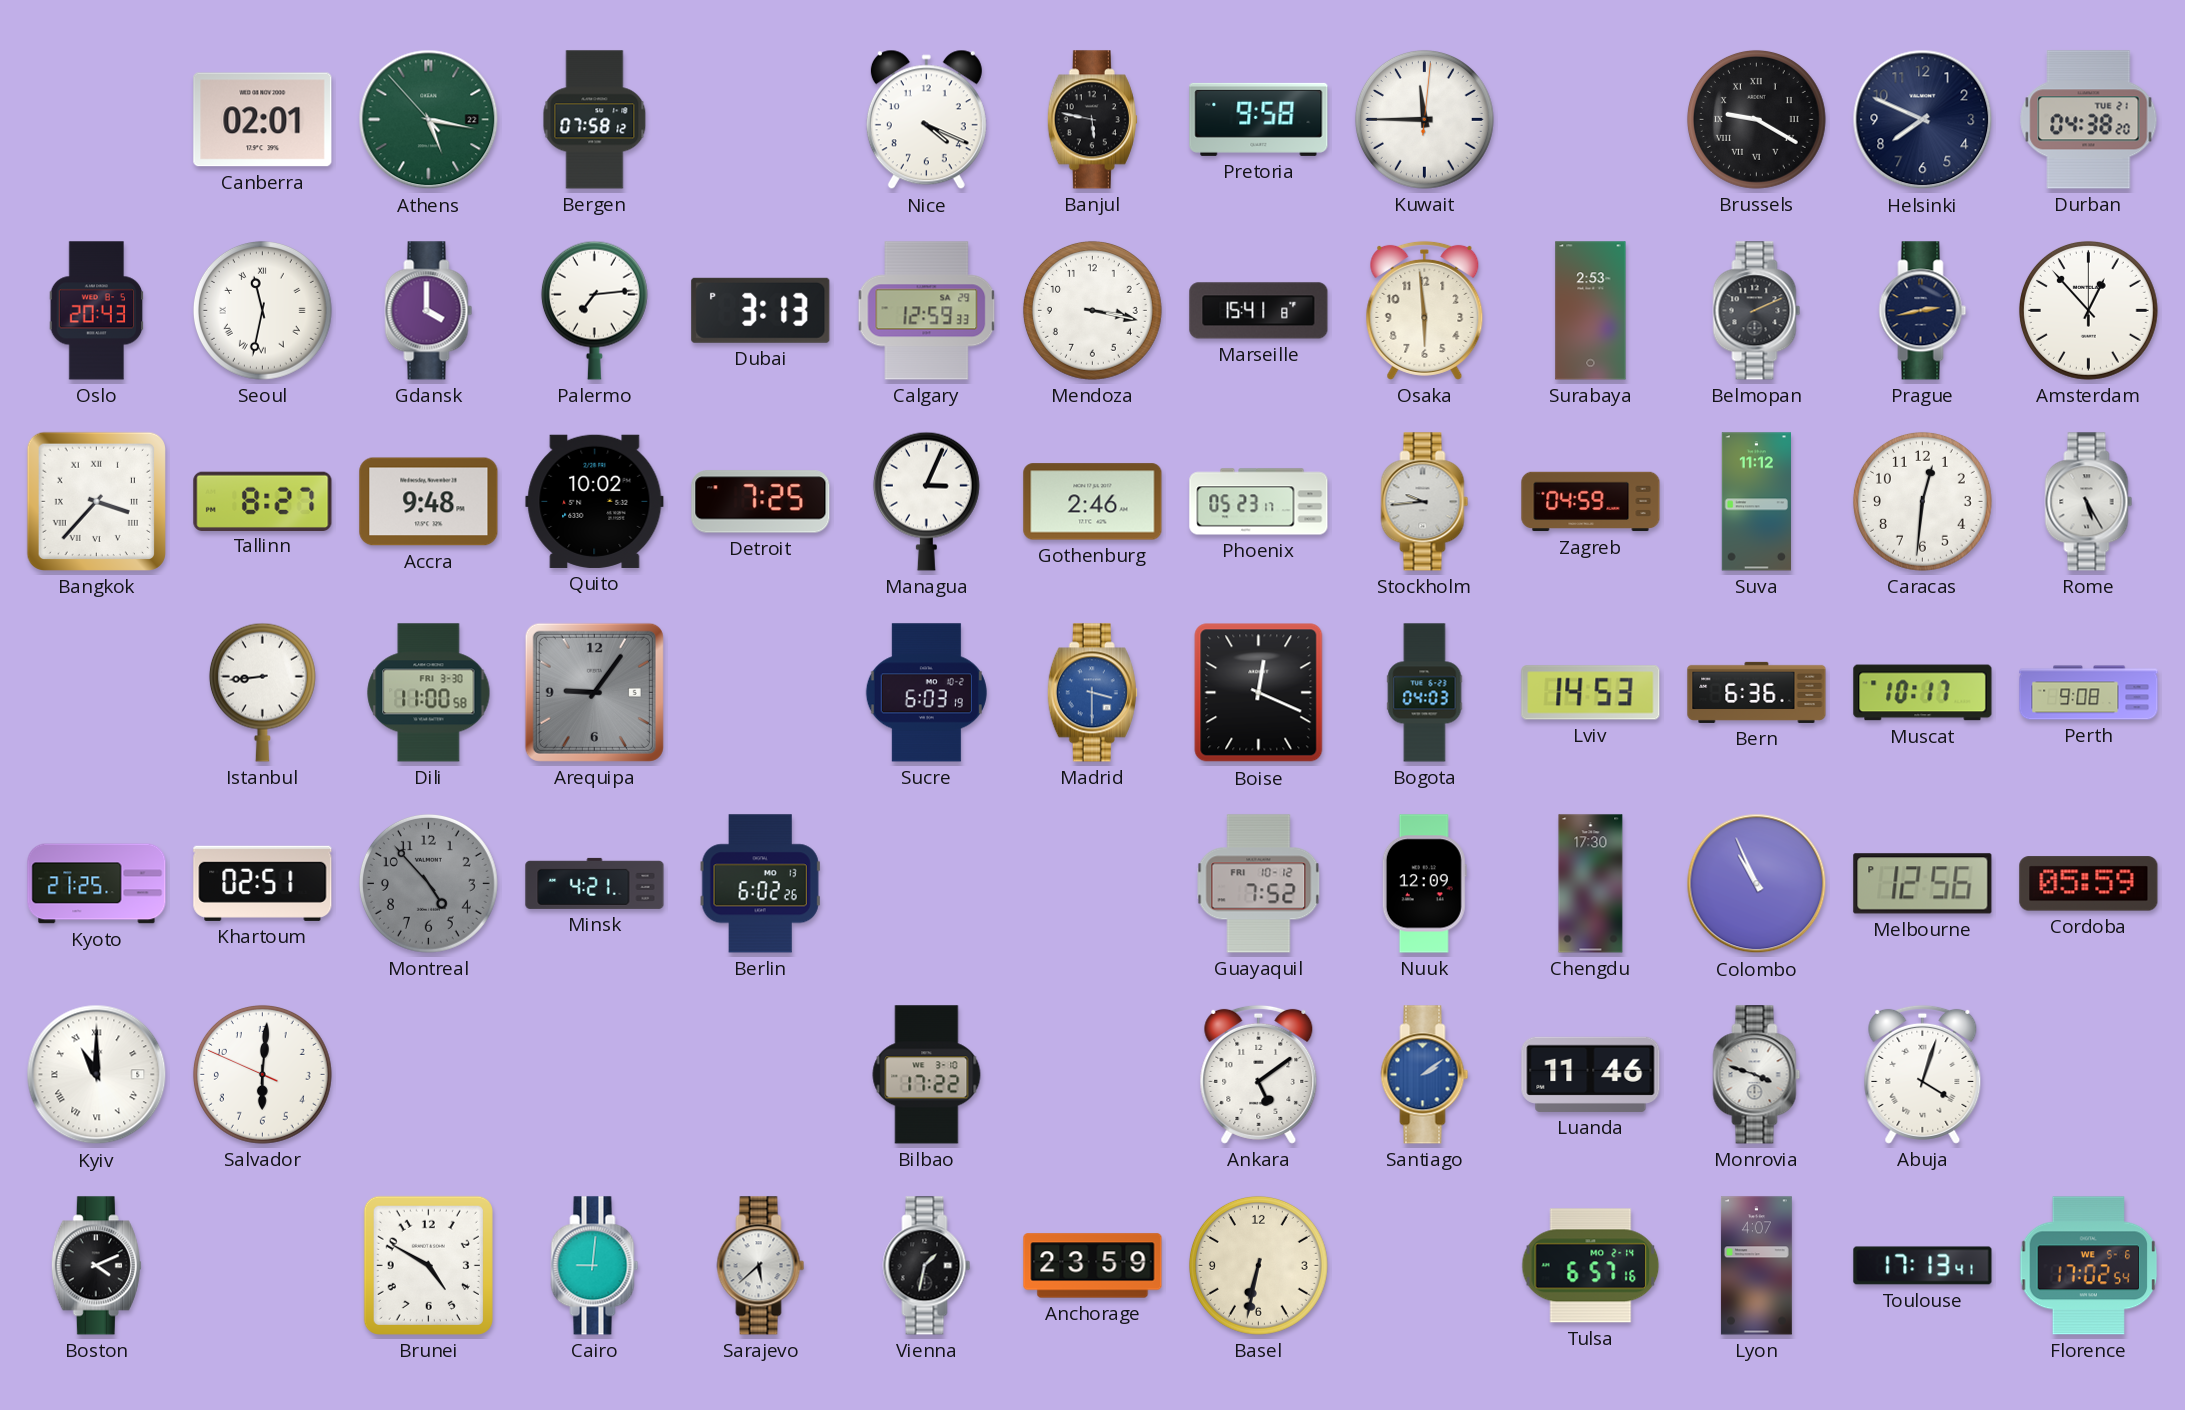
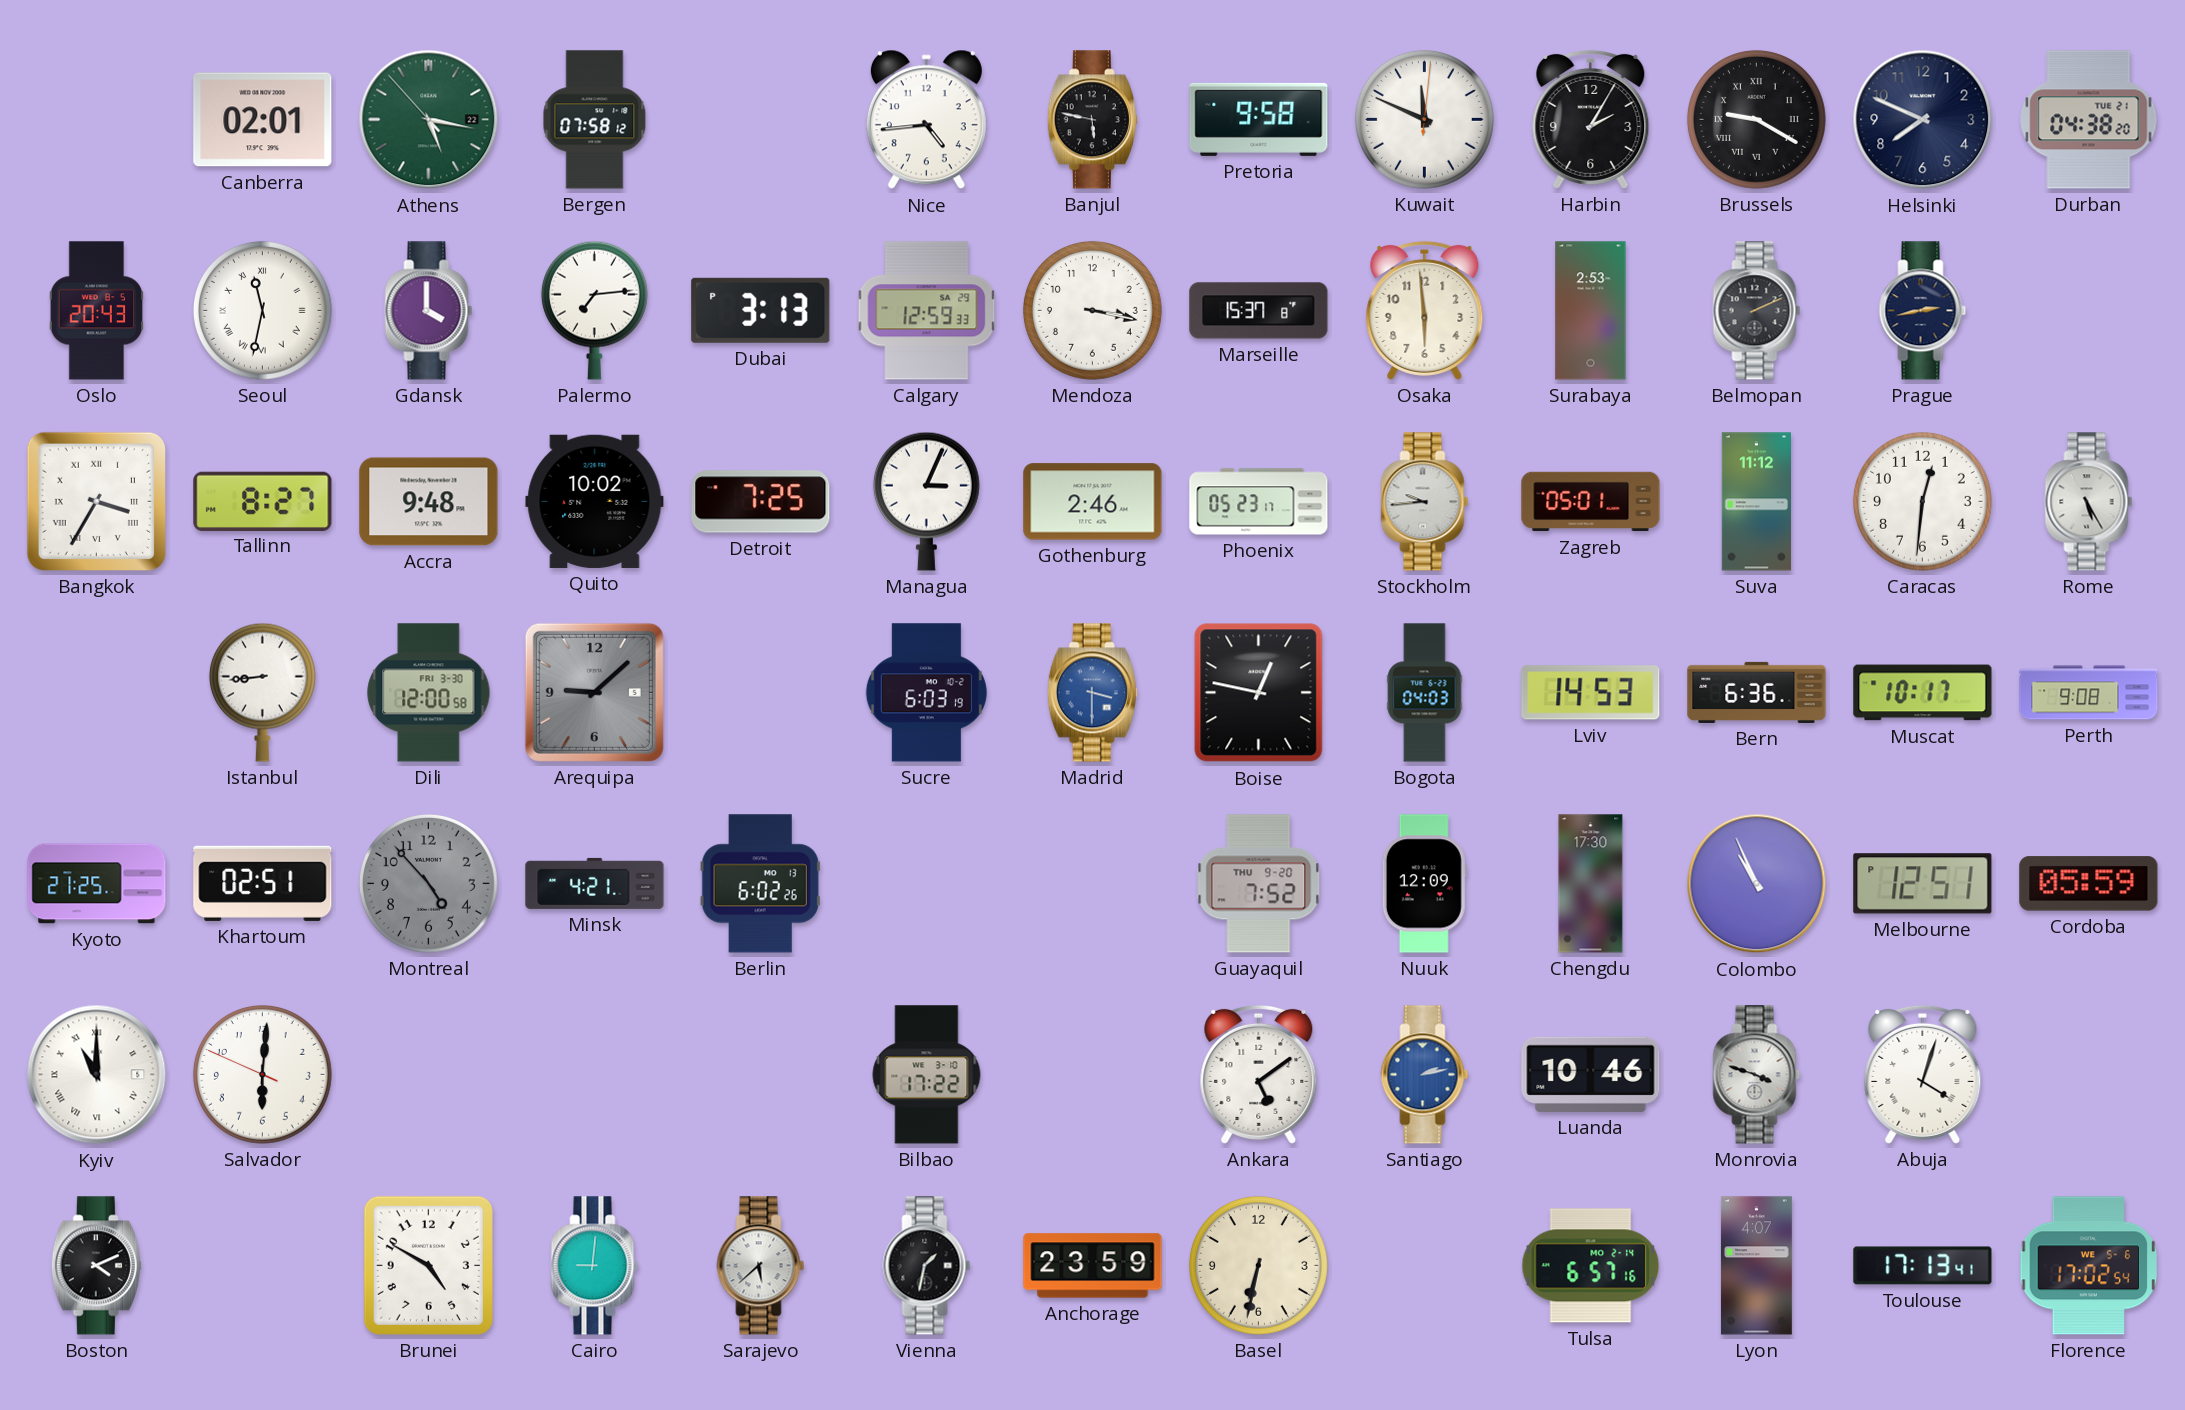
Nice: 4:19 -> 4:44
Kuwait: 11:45 -> 11:49
Harbin: none -> 2:05
Marseille: 15:41 -> 15:37
Amsterdam: 12:53 -> none
Bangkok: 3:37 -> 3:35
Zagreb: 04:59 -> 05:01
Dili: 11:00 -> 12:00
Arequipa: 9:06 -> 9:08
Boise: 12:19 -> 12:47
Guayaquil date: FRI 10-12 -> THU 9-20
Melbourne: 12:56 -> 12:51
Santiago: 2:09 -> 2:13
Luanda: 11:46 -> 10:46
